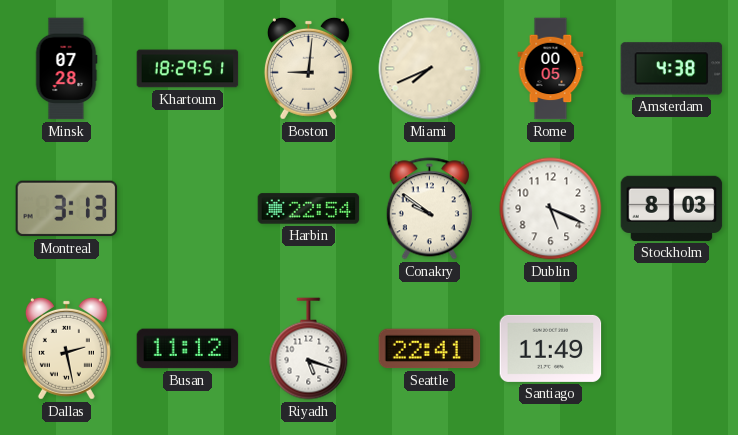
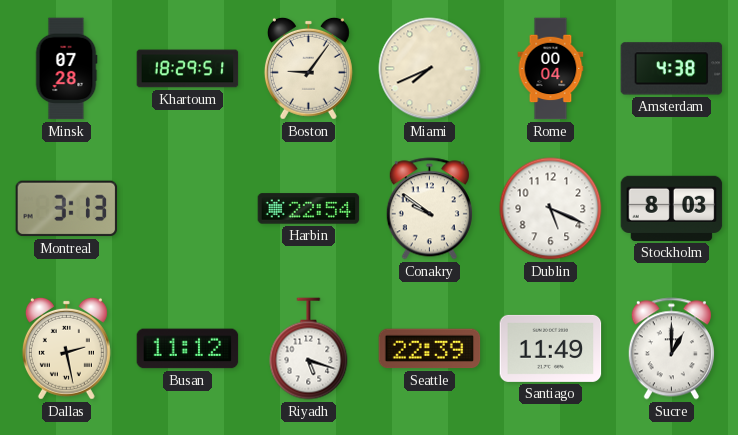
Boston: 9:01 -> 9:06
Rome: 00:05 -> 00:04
Seattle: 22:41 -> 22:39
Sucre: none -> 1:00
